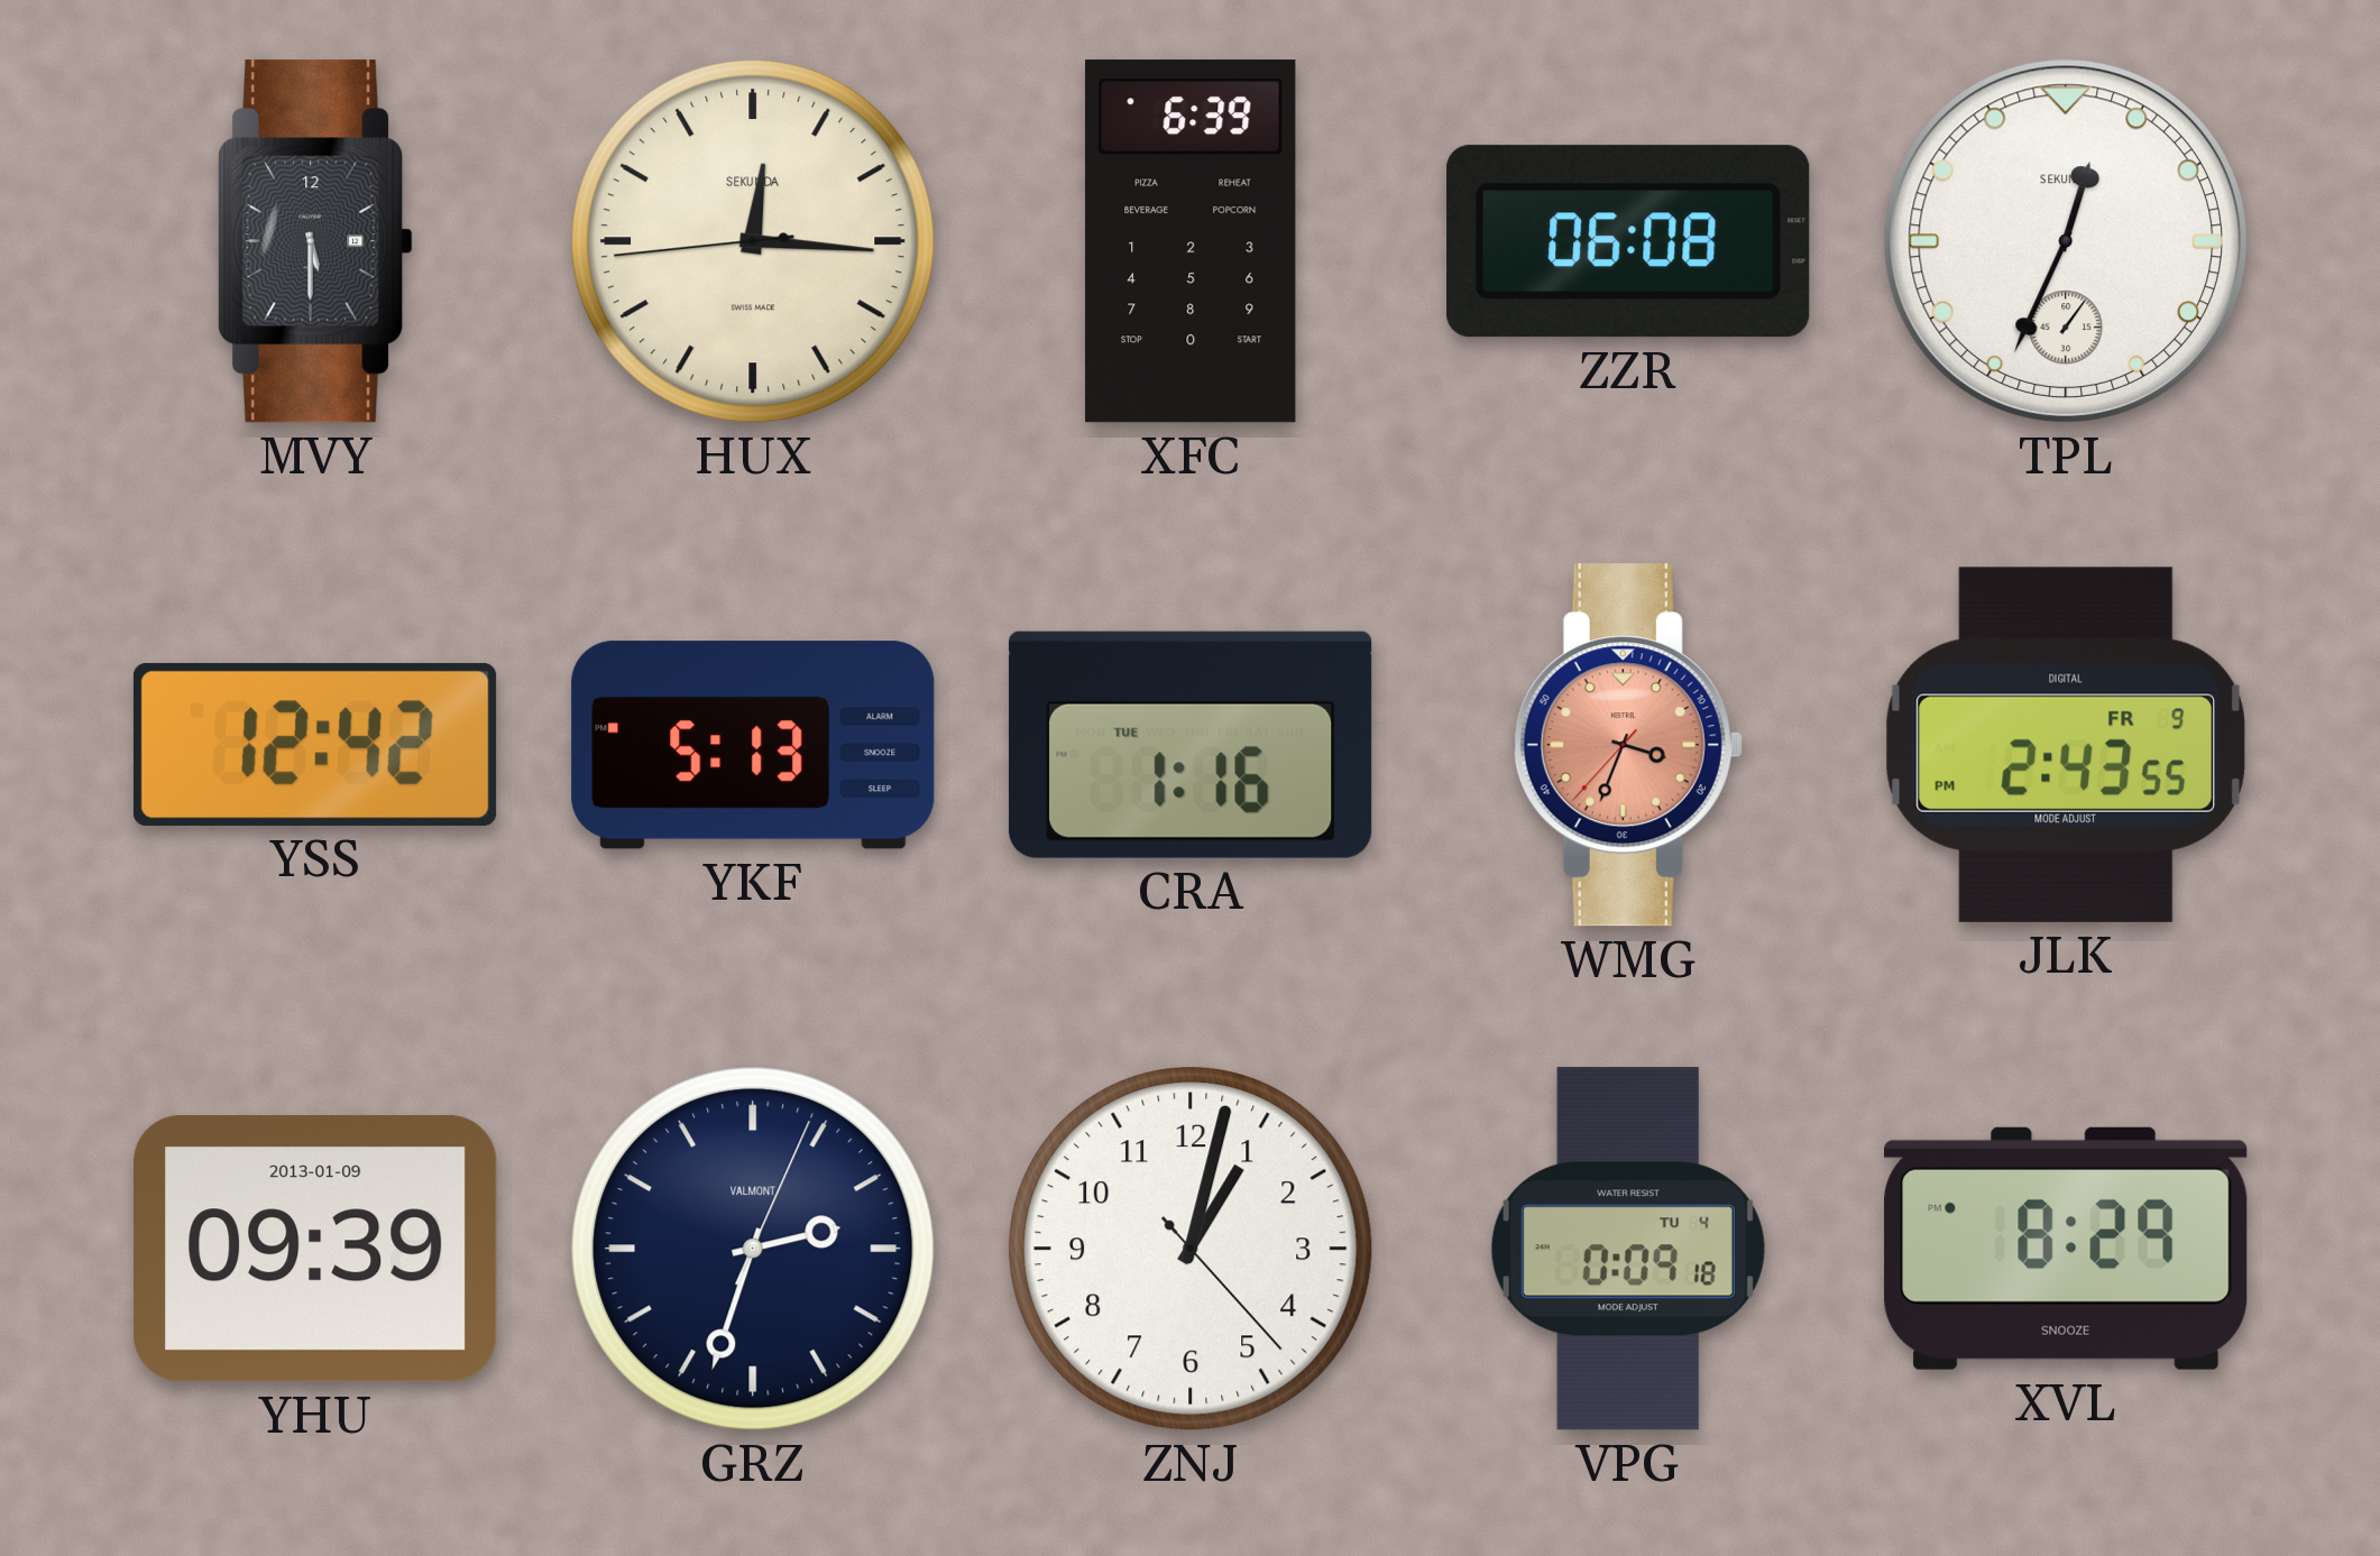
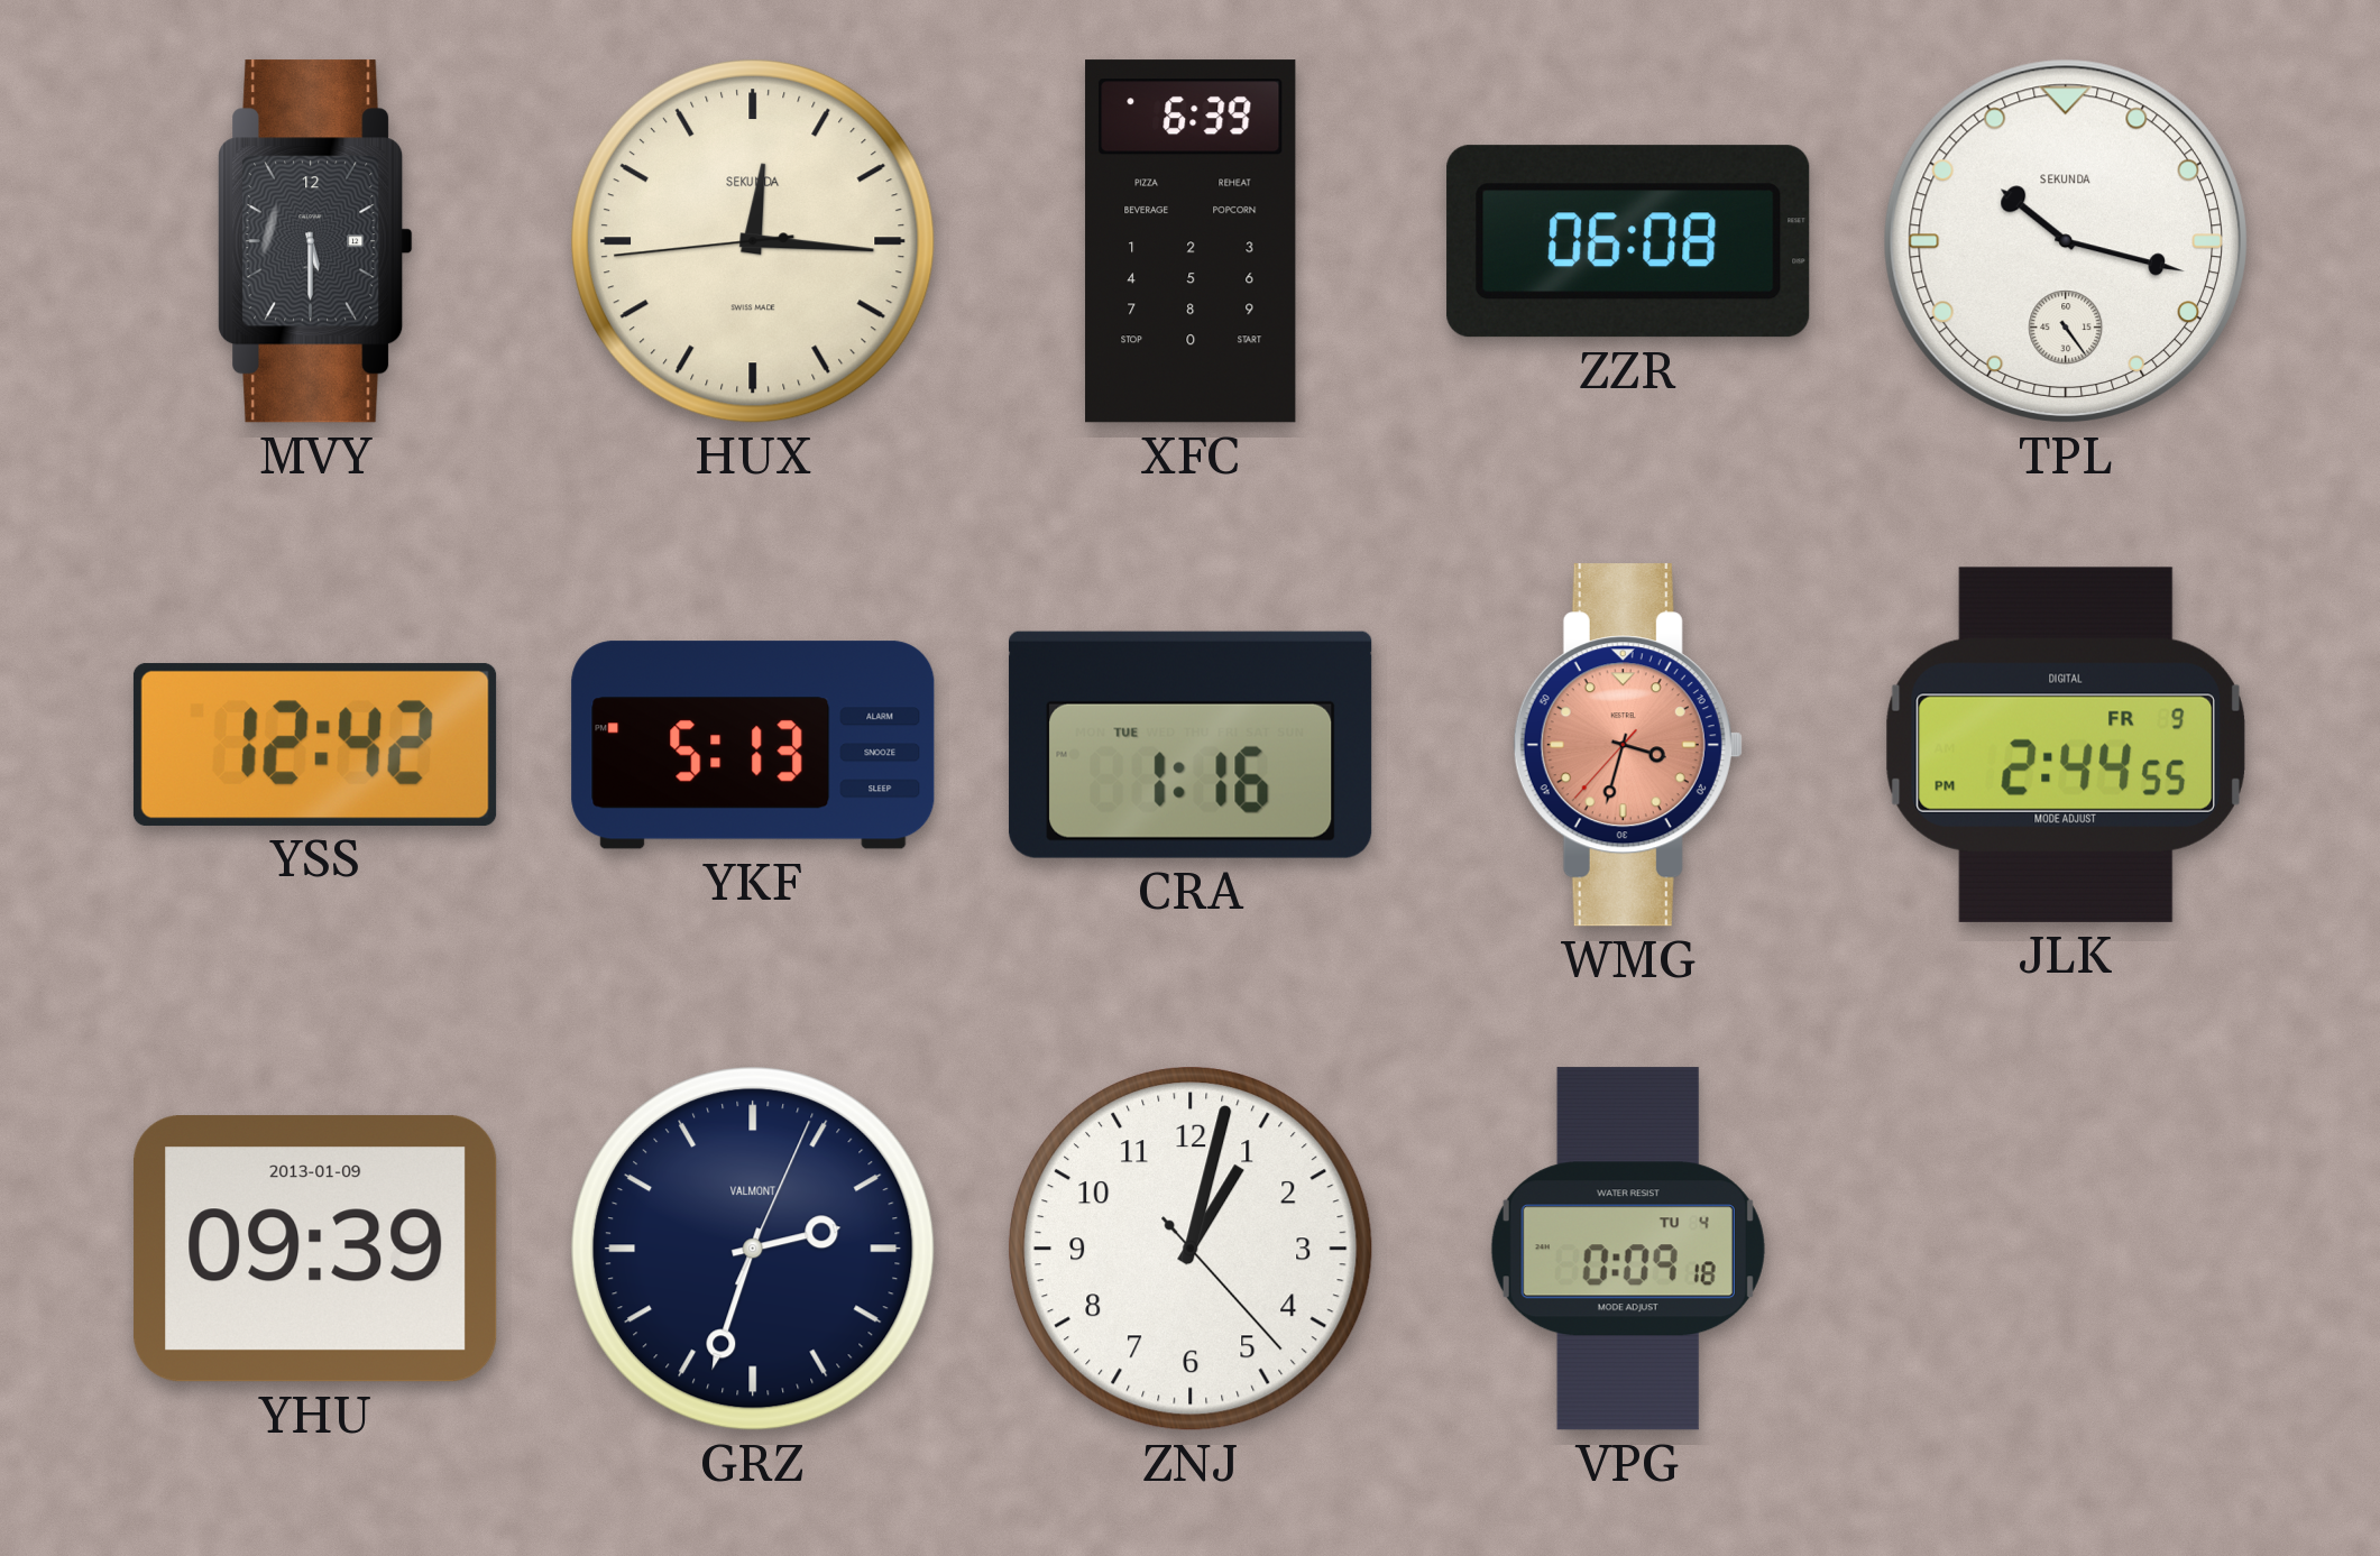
TPL: 12:34 -> 10:17
WMG: 3:33 -> 3:32
JLK: 2:43 -> 2:44
XVL: 8:29 -> none
